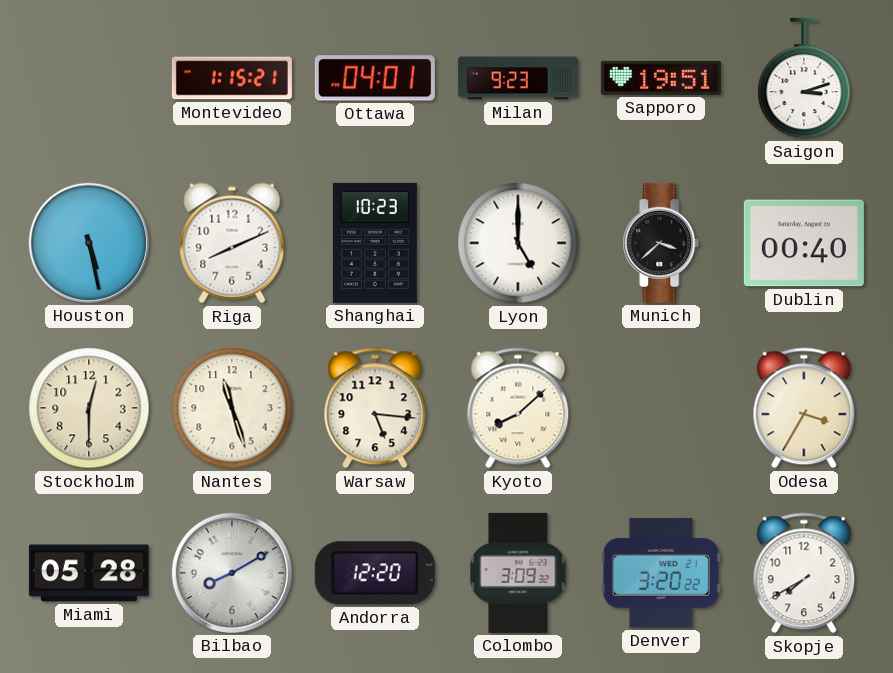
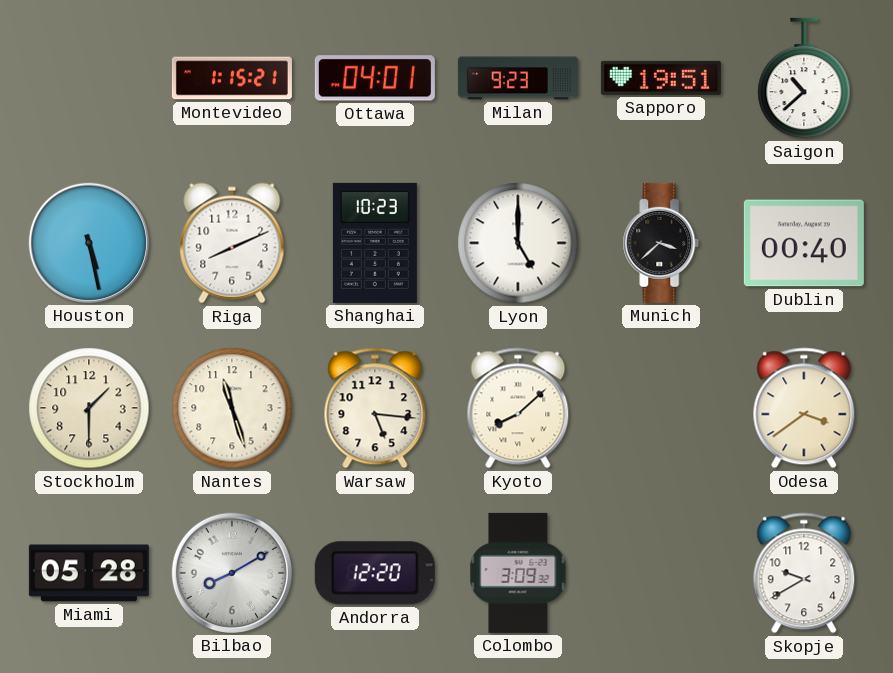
Saigon: 3:12 -> 10:38
Stockholm: 12:30 -> 1:30
Odesa: 3:35 -> 3:39
Denver: 3:20 -> none
Skopje: 7:40 -> 9:40
